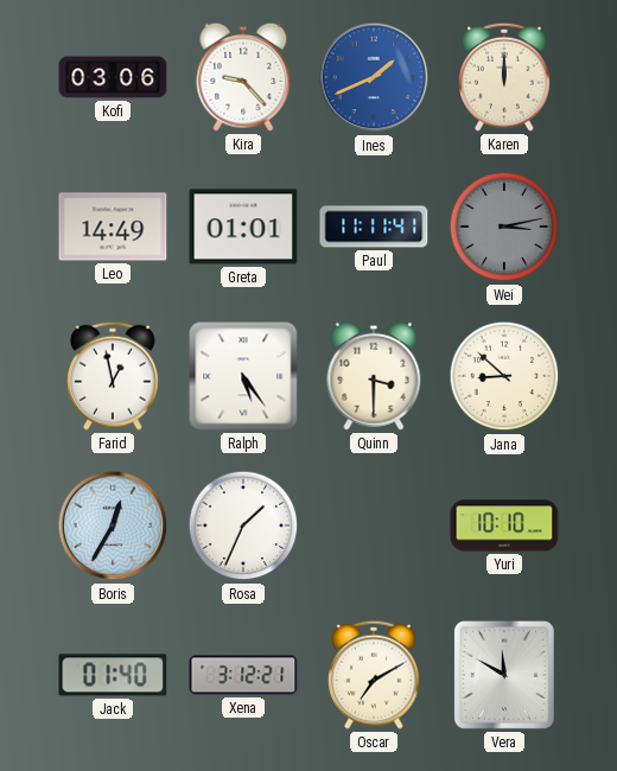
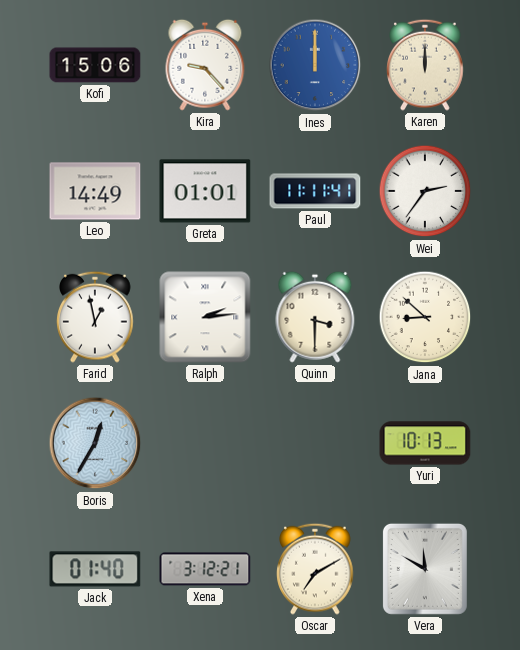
Kofi: 03:06 -> 15:06
Ines: 1:41 -> 12:00
Wei: 3:13 -> 2:36
Wei dial: grey -> white
Ralph: 5:24 -> 2:14
Rosa: 1:34 -> none
Yuri: 10:10 -> 10:13
